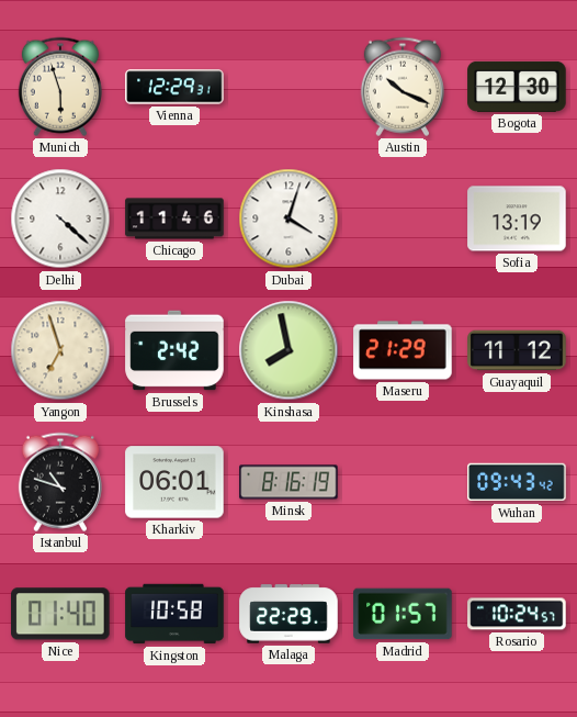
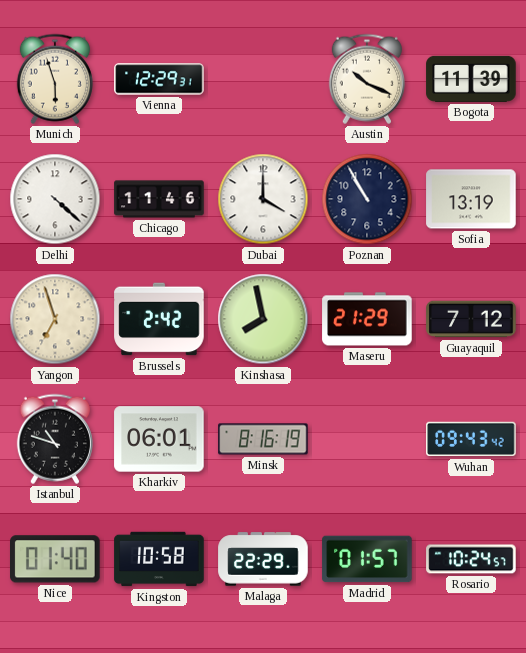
Bogota: 12:30 -> 11:39
Dubai: 4:03 -> 4:00
Poznan: none -> 10:55
Guayaquil: 11:12 -> 7:12
